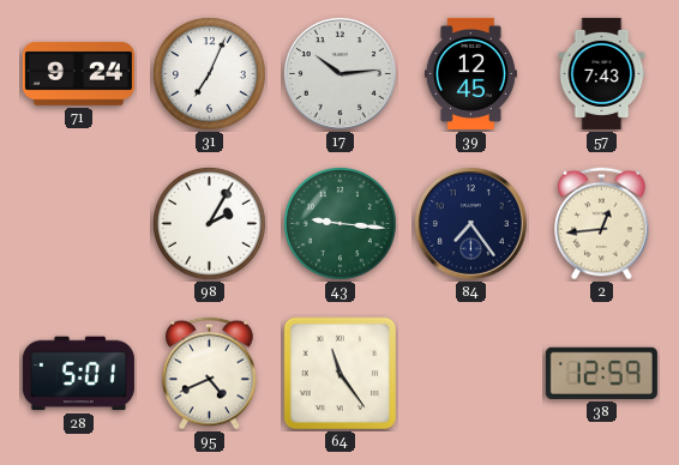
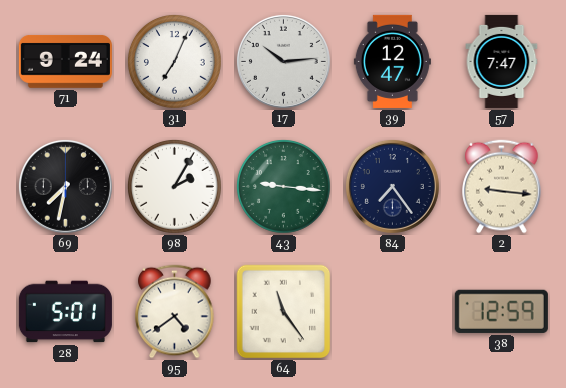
39: 12:45 -> 12:47
57: 7:43 -> 7:47
69: none -> 7:32
2: 12:44 -> 9:16
95: 4:41 -> 4:39
